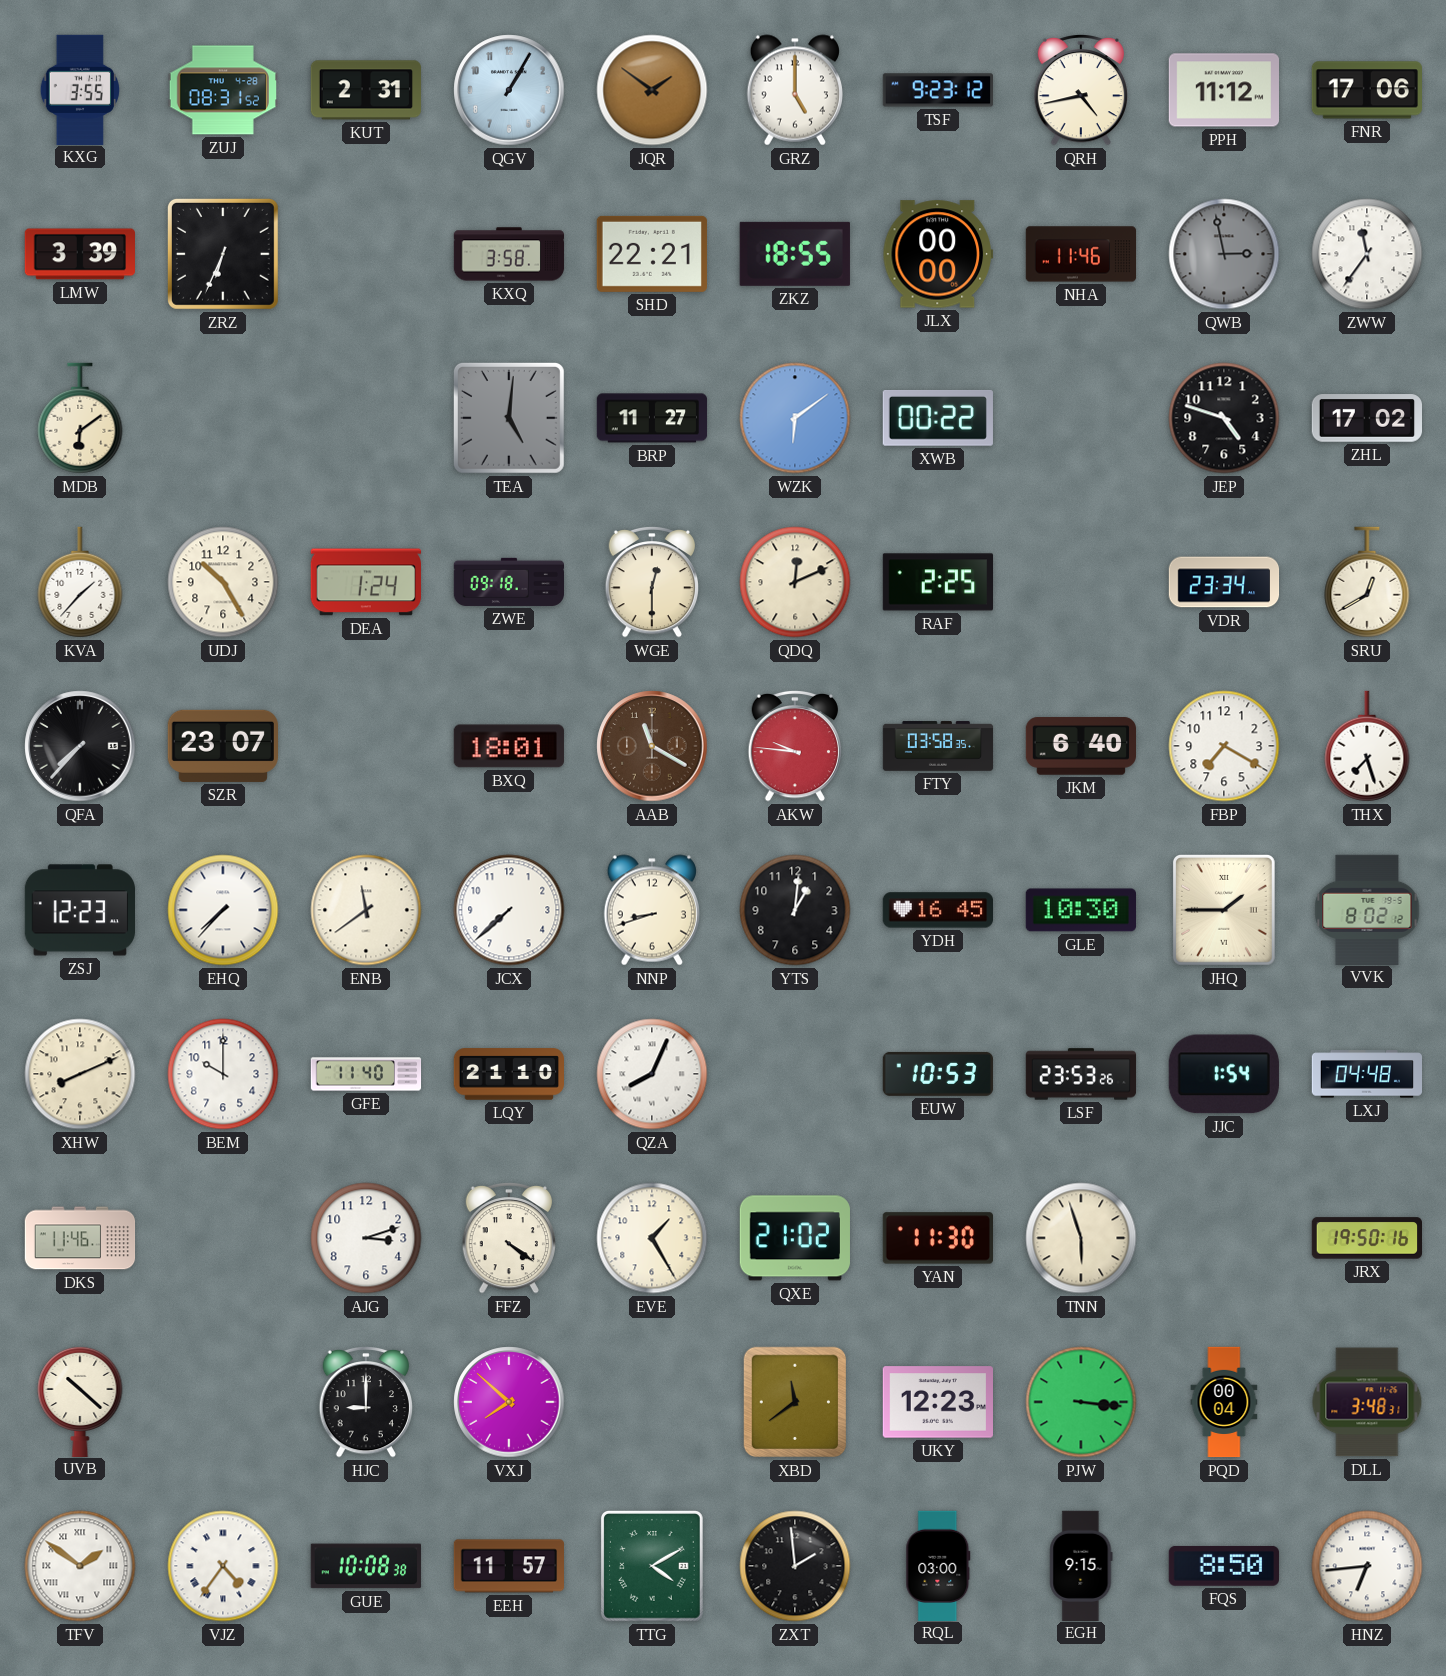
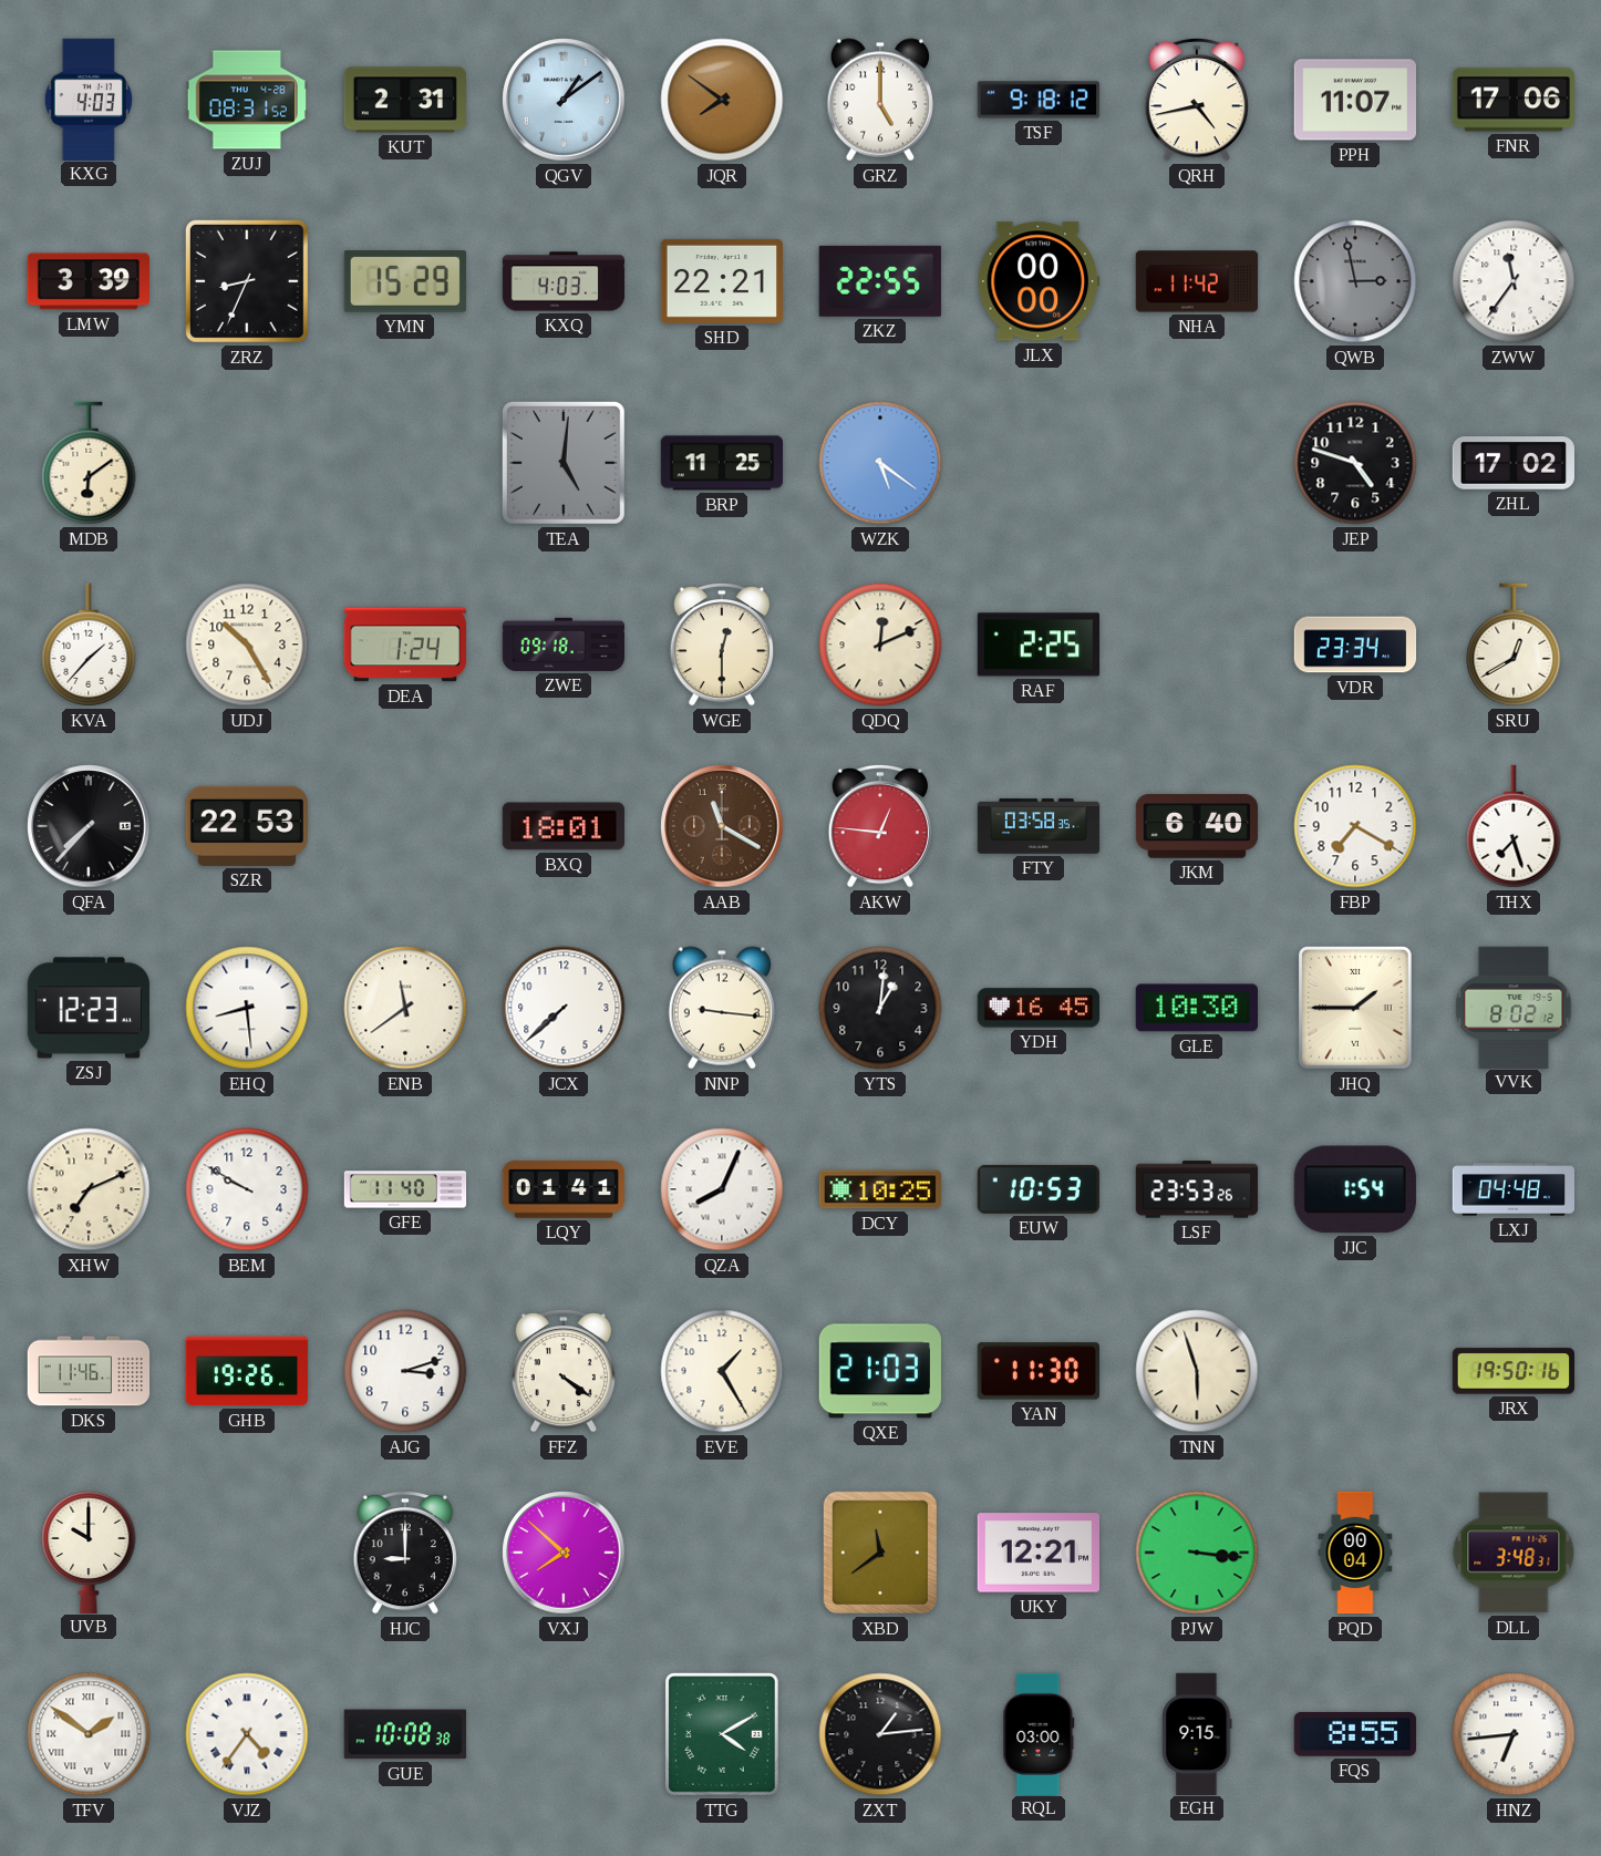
KXG: 3:55 -> 4:03
QGV: 1:05 -> 1:09
JQR: 1:51 -> 7:51
TSF: 9:23 -> 9:18
PPH: 11:12 -> 11:07
ZRZ: 6:34 -> 8:34
YMN: none -> 15:29
KXQ: 3:58 -> 4:03
ZKZ: 18:55 -> 22:55
NHA: 11:46 -> 11:42
BRP: 11:27 -> 11:25
WZK: 6:09 -> 5:21
XWB: 00:22 -> none
SZR: 23:07 -> 22:53
AKW: 9:46 -> 12:46
EHQ: 7:37 -> 8:29
NNP: 8:42 -> 9:16
XHW: 8:11 -> 7:11
BEM: 10:00 -> 9:50
LQY: 21:10 -> 01:41
DCY: none -> 10:25
GHB: none -> 19:26
QXE: 21:02 -> 21:03
UVB: 10:22 -> 10:00
UKY: 12:23 -> 12:21
EEH: 11:57 -> none
ZXT: 1:59 -> 1:14
FQS: 8:50 -> 8:55
